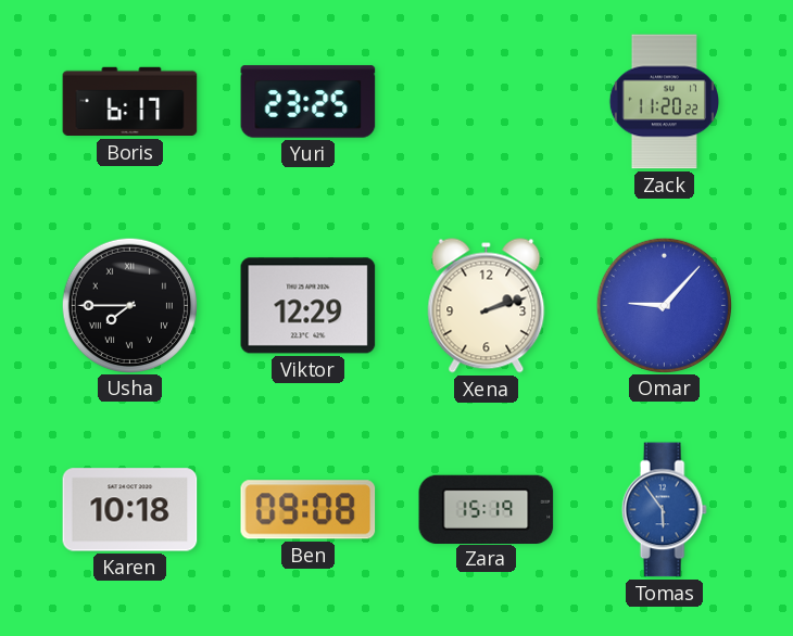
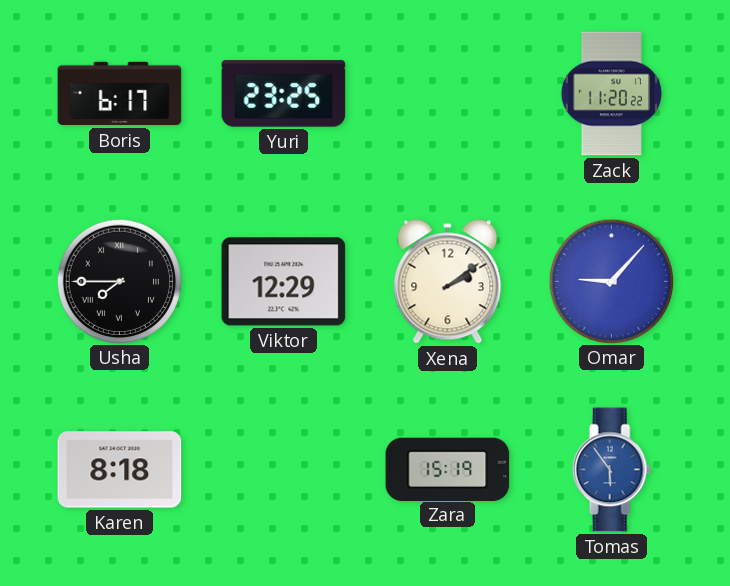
Xena: 2:12 -> 2:09
Karen: 10:18 -> 8:18
Ben: 09:08 -> none
